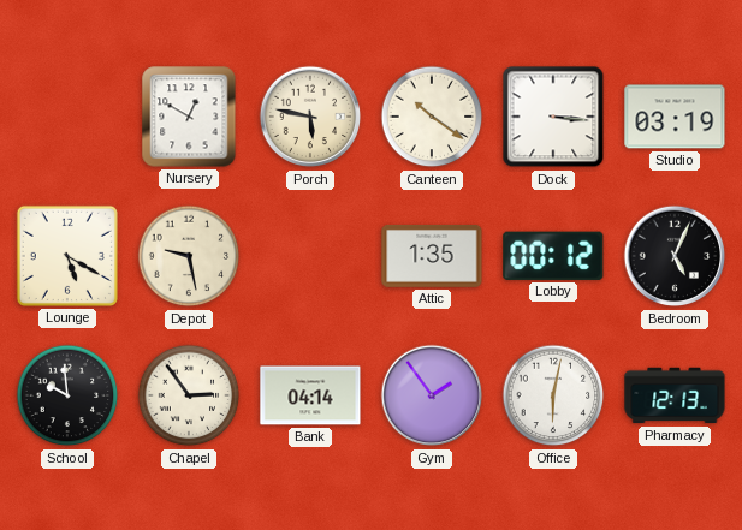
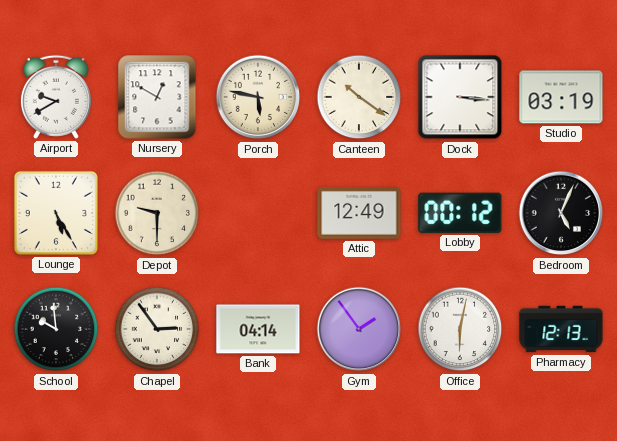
Airport: none -> 9:40
Lounge: 5:20 -> 5:25
Depot: 9:28 -> 9:30
Attic: 1:35 -> 12:49
